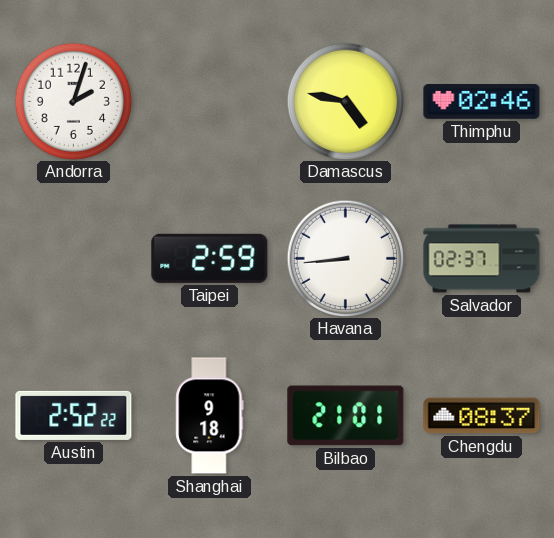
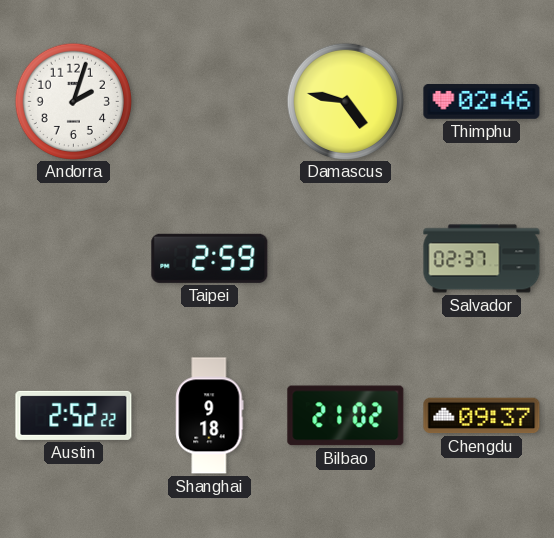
Havana: 8:44 -> none
Bilbao: 21:01 -> 21:02
Chengdu: 08:37 -> 09:37
